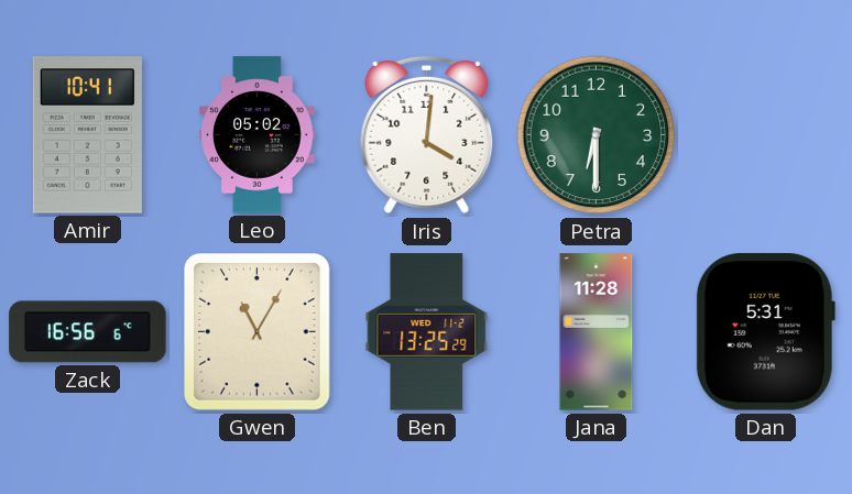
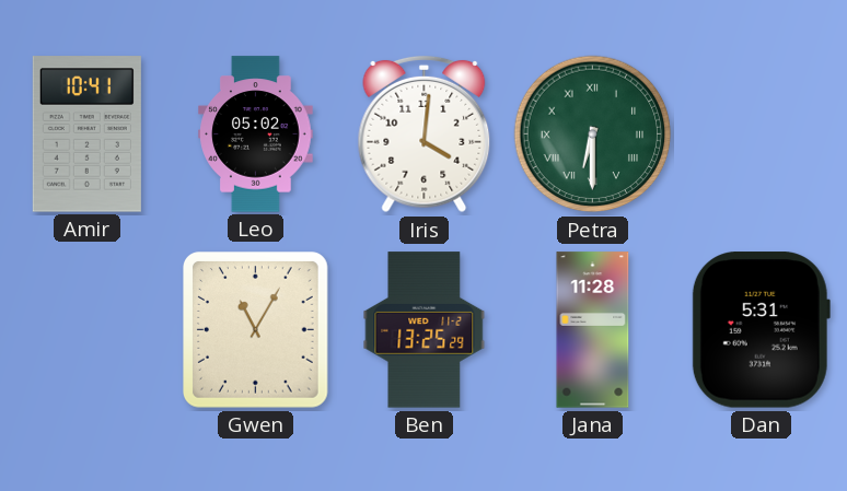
Petra numerals: Arabic -> Roman
Zack: 16:56 -> none
